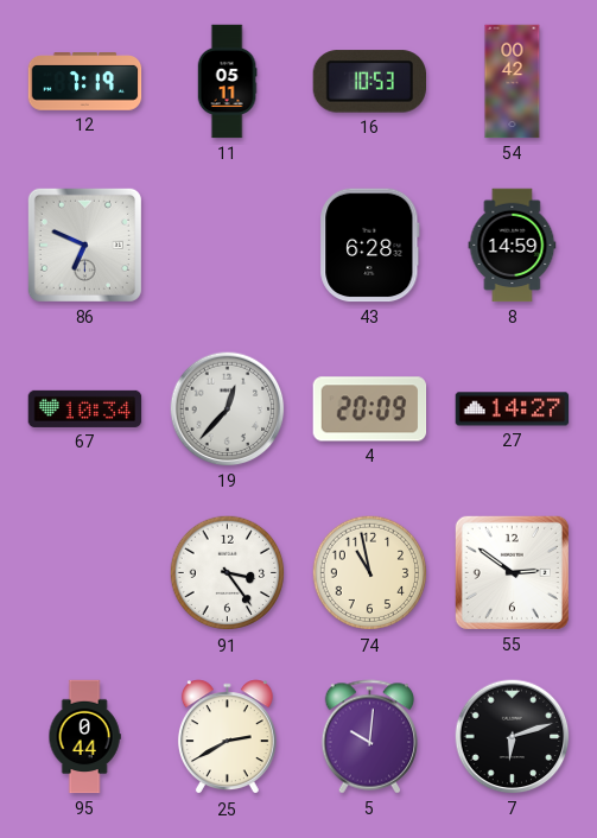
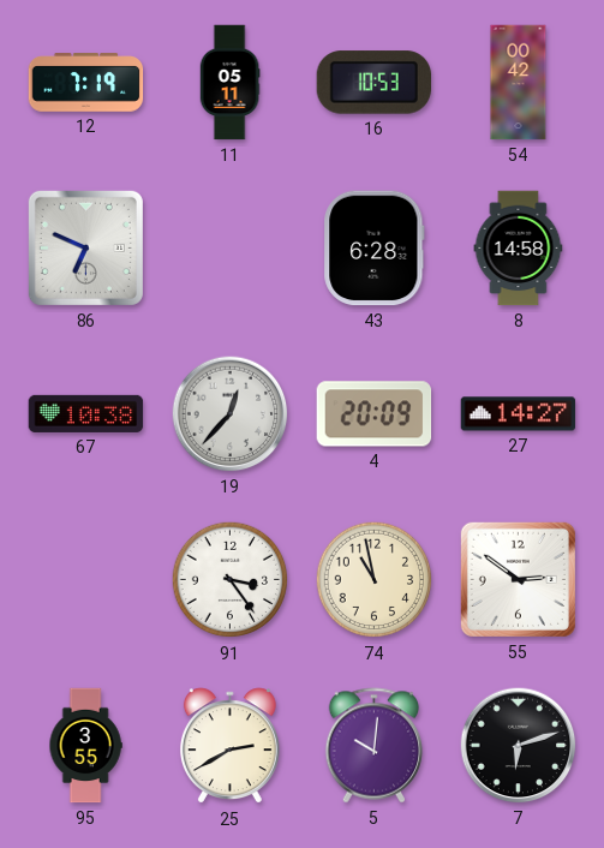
8: 14:59 -> 14:58
67: 10:34 -> 10:38
95: 0:44 -> 3:55
